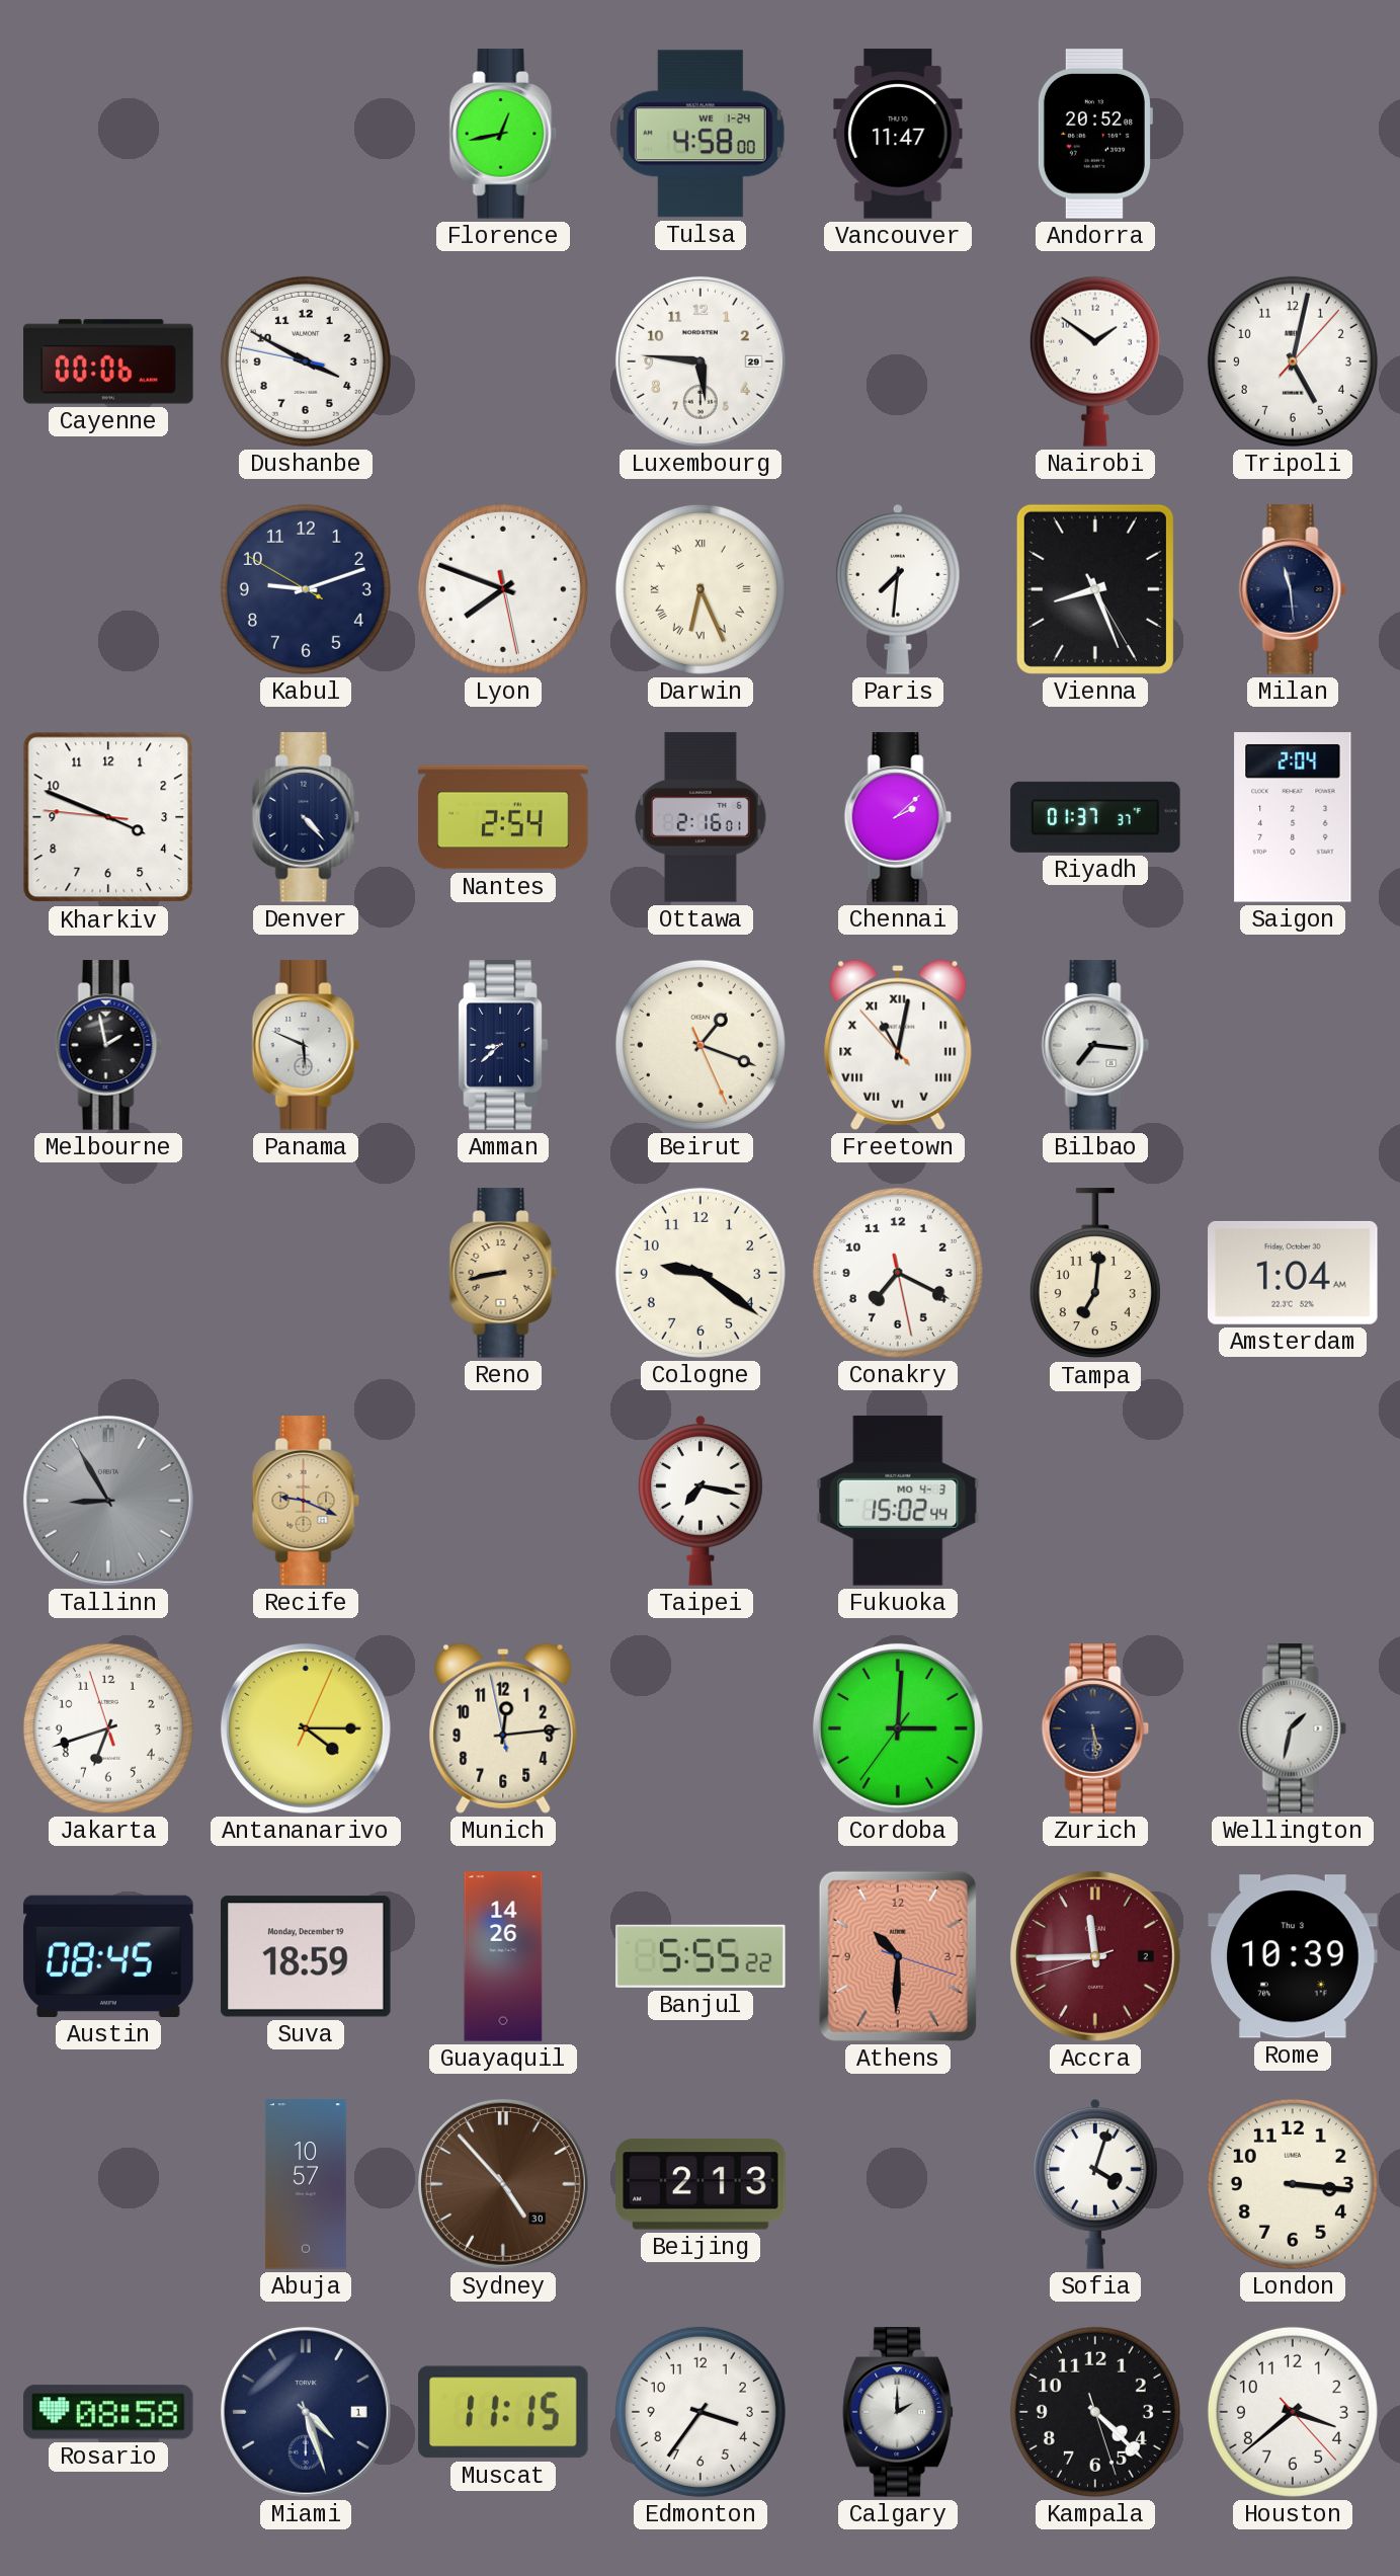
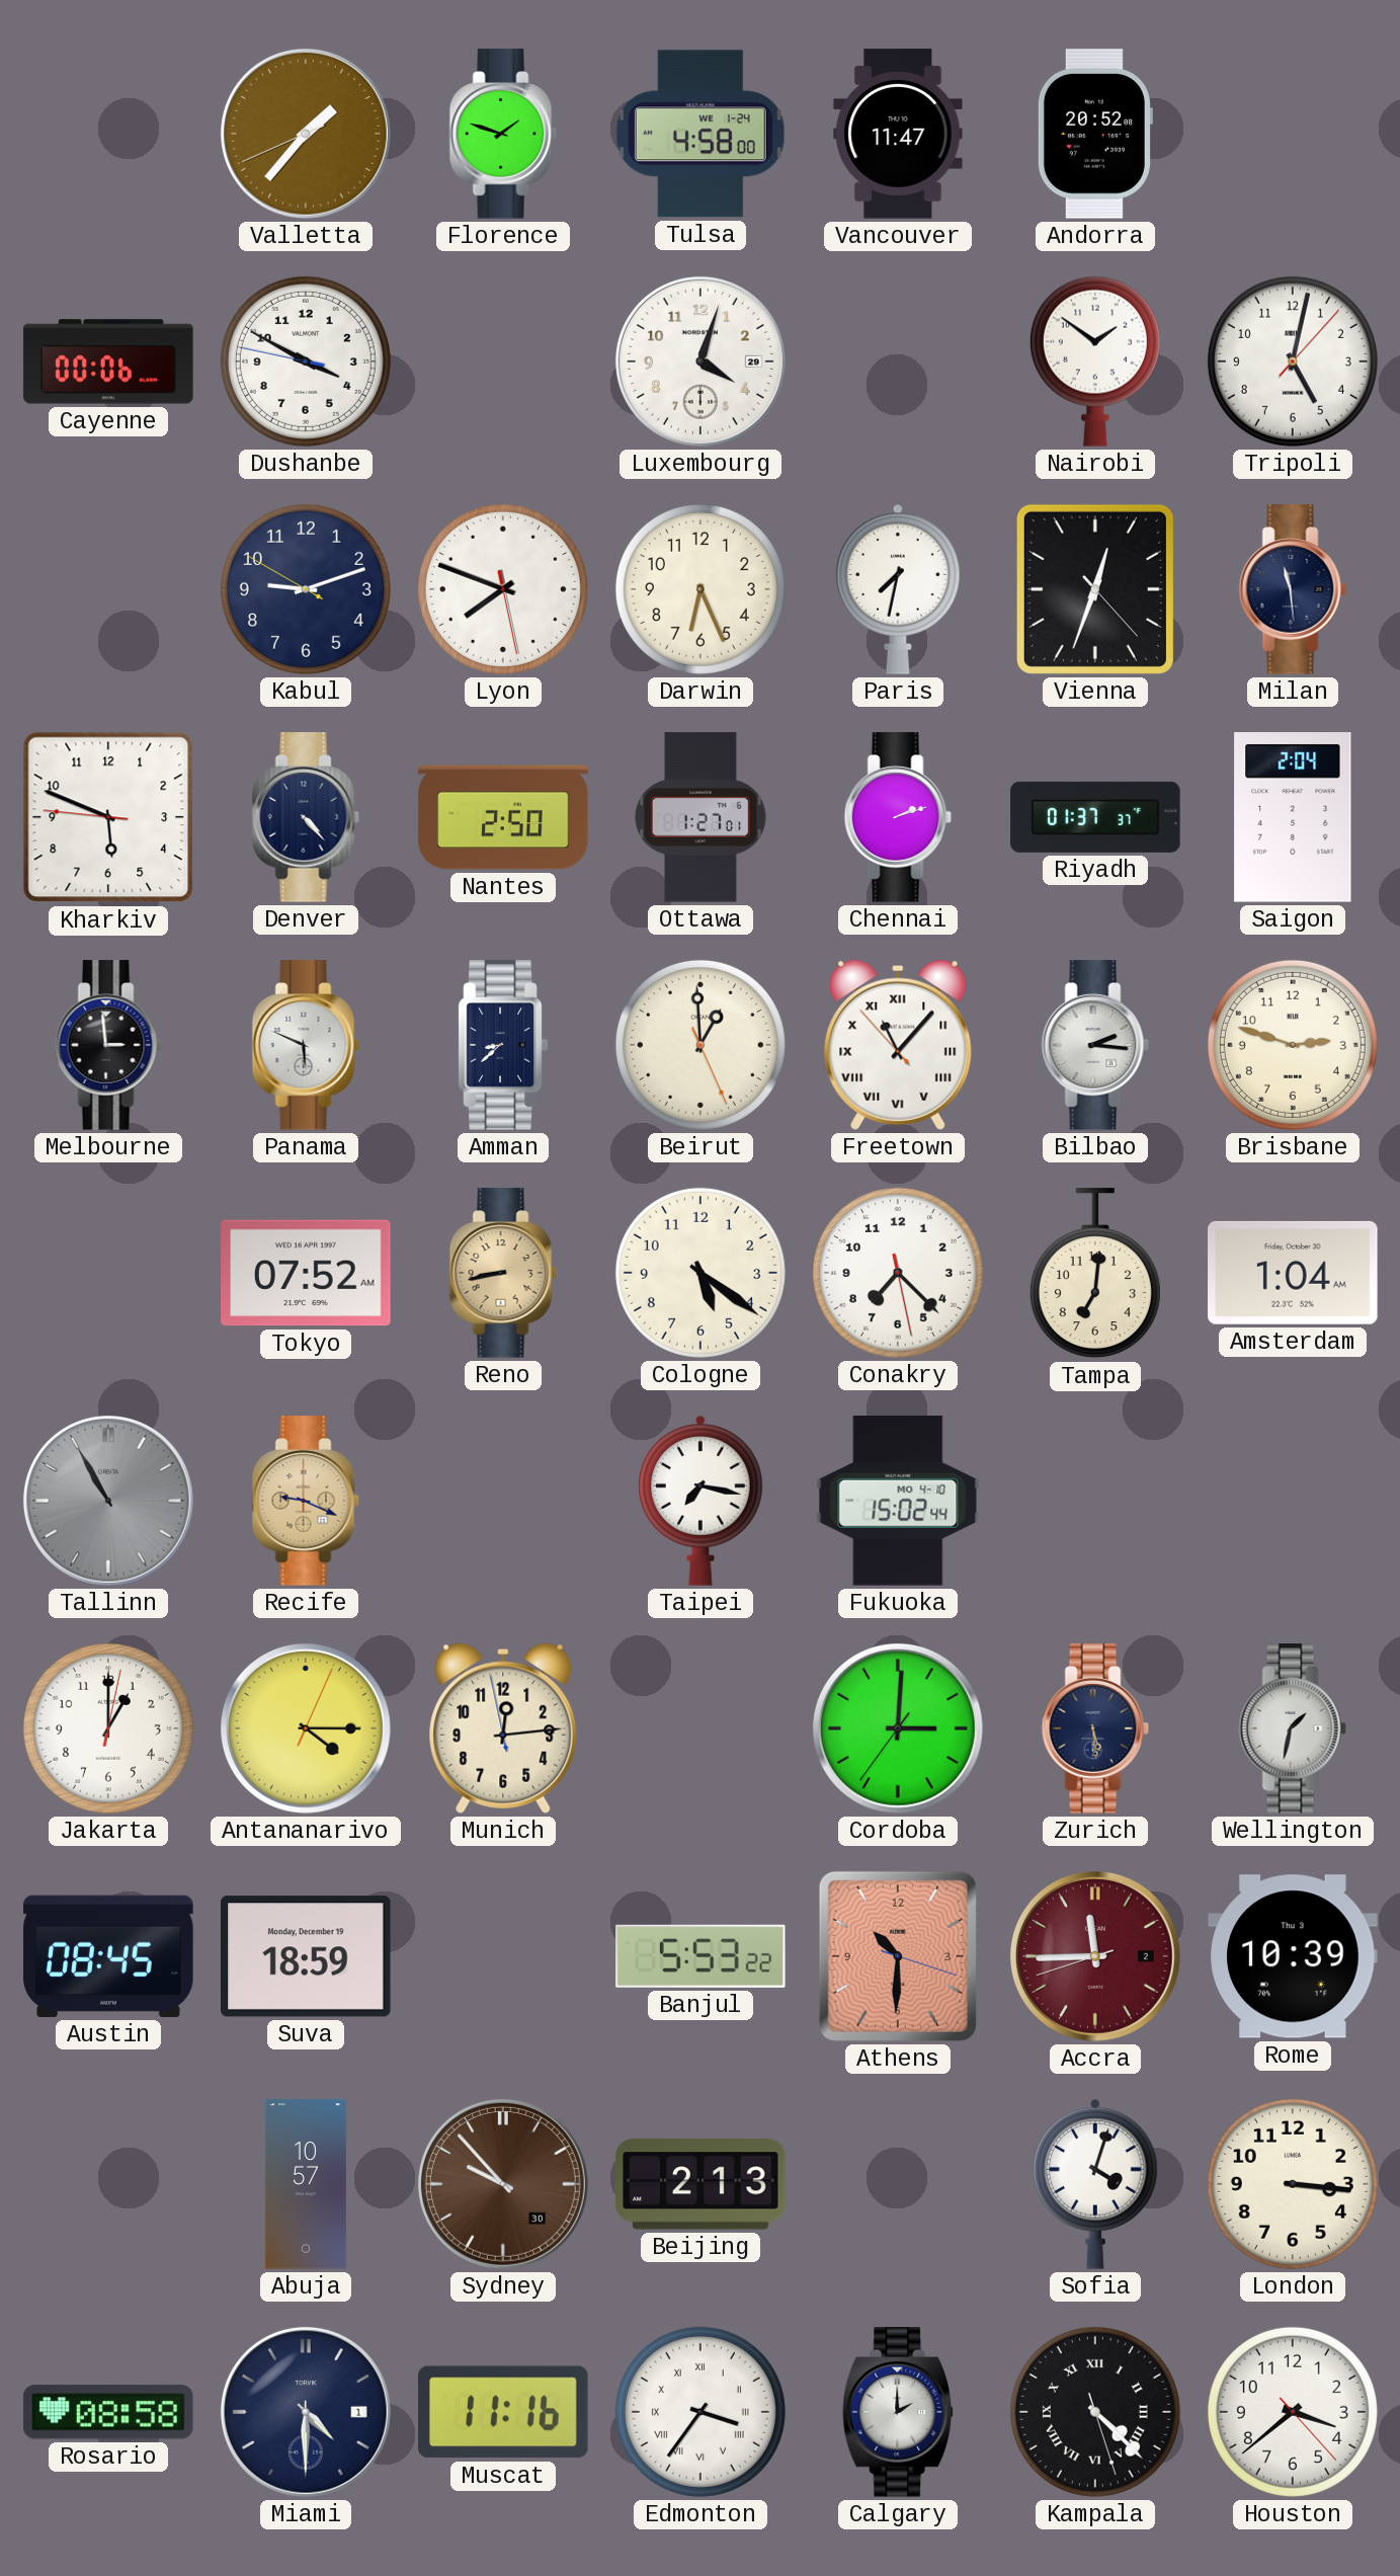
Valletta: none -> 1:36
Florence: 12:43 -> 1:48
Luxembourg: 5:46 -> 4:03
Darwin numerals: Roman -> Arabic
Paris: 7:31 -> 7:32
Vienna: 8:26 -> 12:33
Kharkiv: 3:48 -> 5:48
Nantes: 2:54 -> 2:50
Ottawa: 2:16 -> 1:27
Chennai: 2:08 -> 2:12
Melbourne: 1:58 -> 2:59
Beirut: 1:18 -> 12:59
Freetown: 11:01 -> 11:06
Bilbao: 7:16 -> 2:16
Brisbane: none -> 2:48
Tokyo: none -> 07:52
Cologne: 9:21 -> 5:21
Conakry: 7:19 -> 7:22
Tallinn: 8:55 -> 10:55
Fukuoka date: MO 4-3 -> MO 4-10
Jakarta: 6:41 -> 1:00
Guayaquil: 14:26 -> none
Banjul: 5:55 -> 5:53
Sydney: 4:53 -> 9:53
Miami: 4:27 -> 4:30
Muscat: 11:15 -> 11:16
Edmonton numerals: Arabic -> Roman
Kampala numerals: Arabic -> Roman
